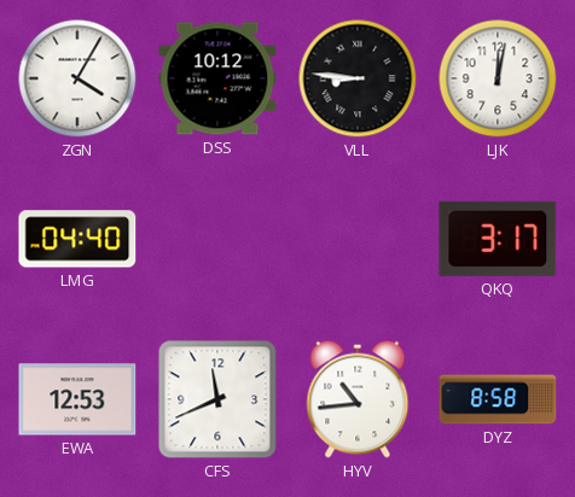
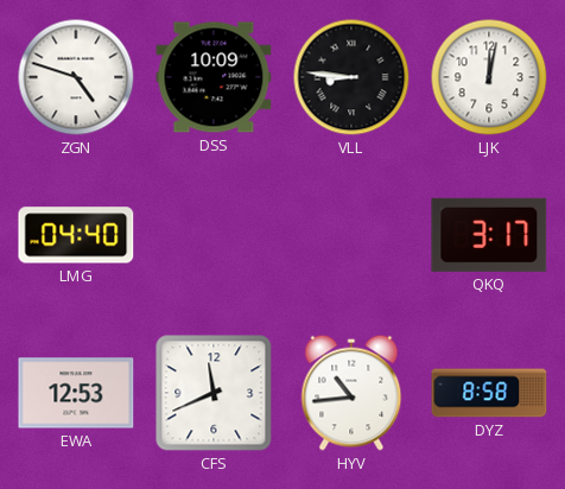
ZGN: 4:05 -> 4:48
DSS: 10:12 -> 10:09
